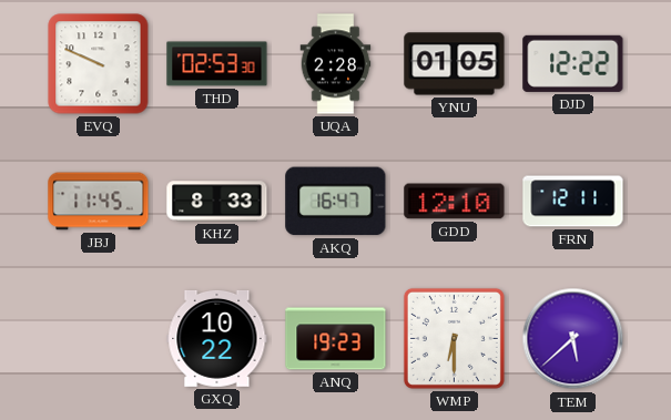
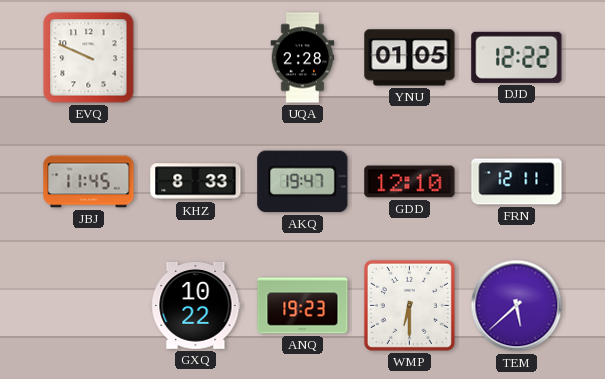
THD: 02:53 -> none
AKQ: 16:47 -> 19:47
